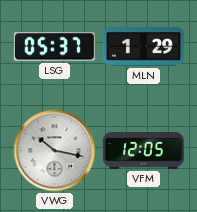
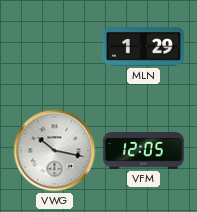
LSG: 05:37 -> none
